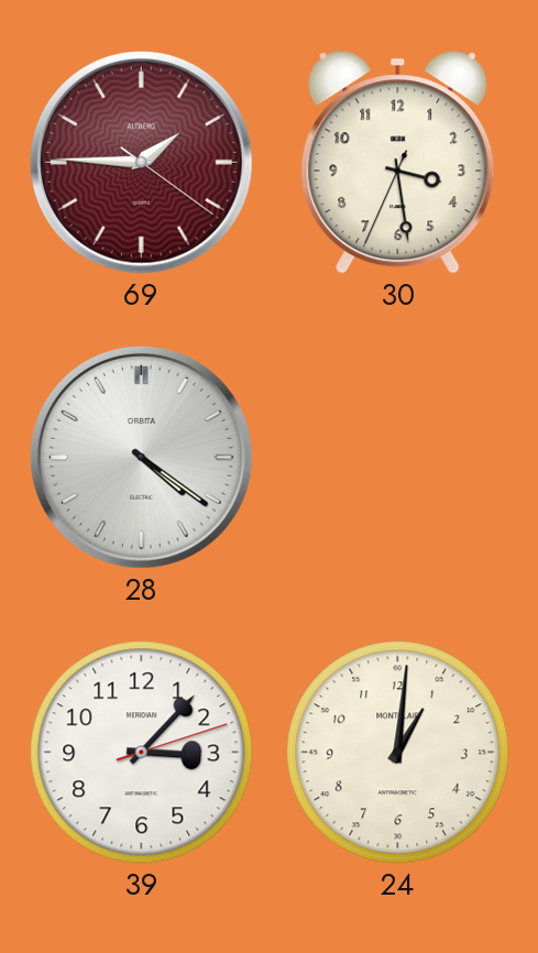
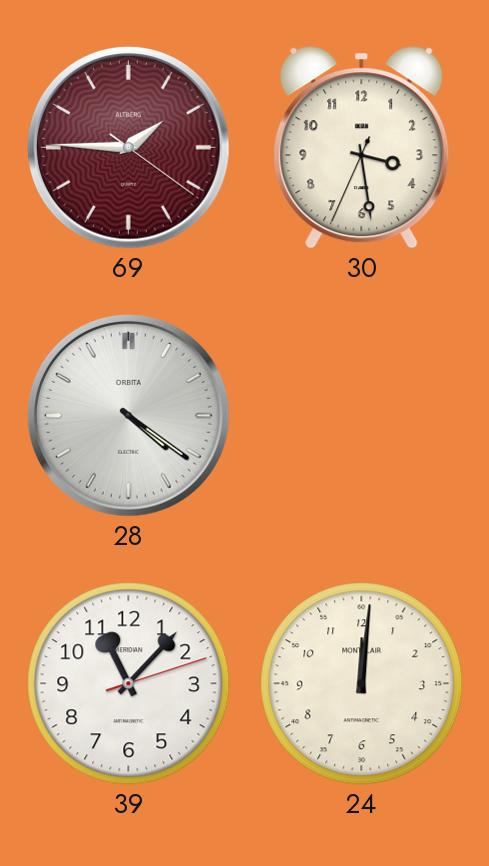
39: 3:07 -> 11:07
24: 1:01 -> 12:01
